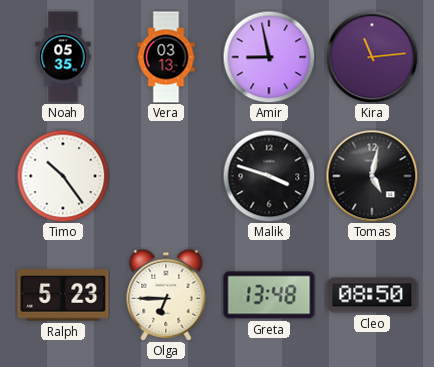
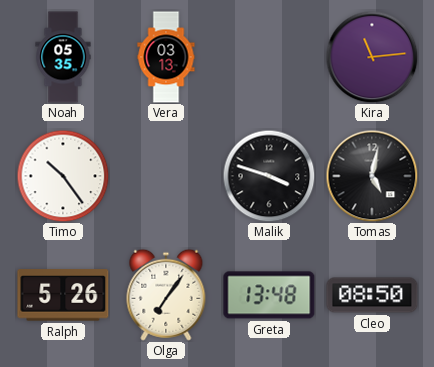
Amir: 8:58 -> none
Ralph: 5:23 -> 5:26
Olga: 6:45 -> 7:06
